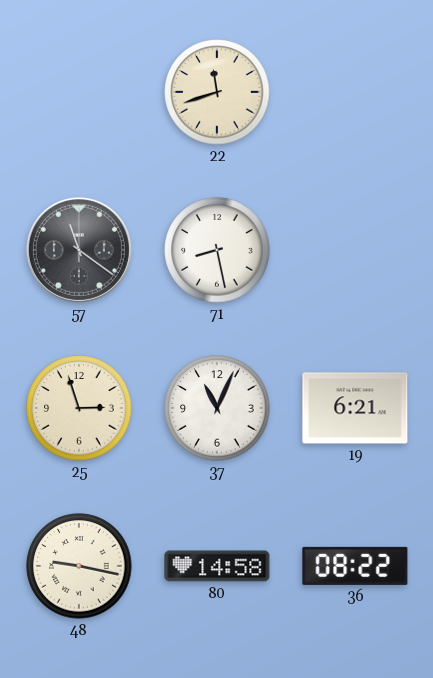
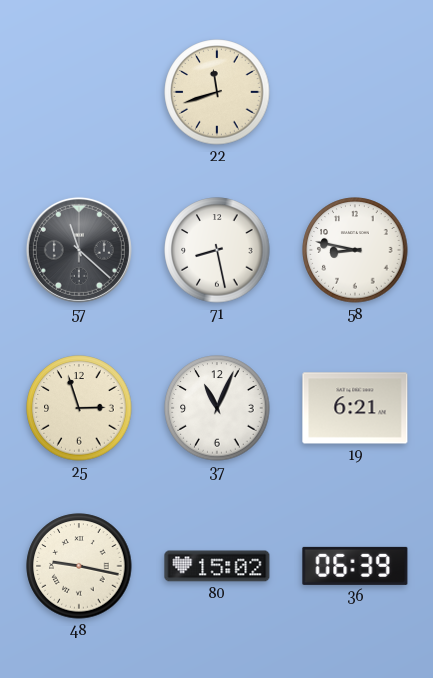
57: 11:21 -> 11:22
58: none -> 8:47
80: 14:58 -> 15:02
36: 08:22 -> 06:39
